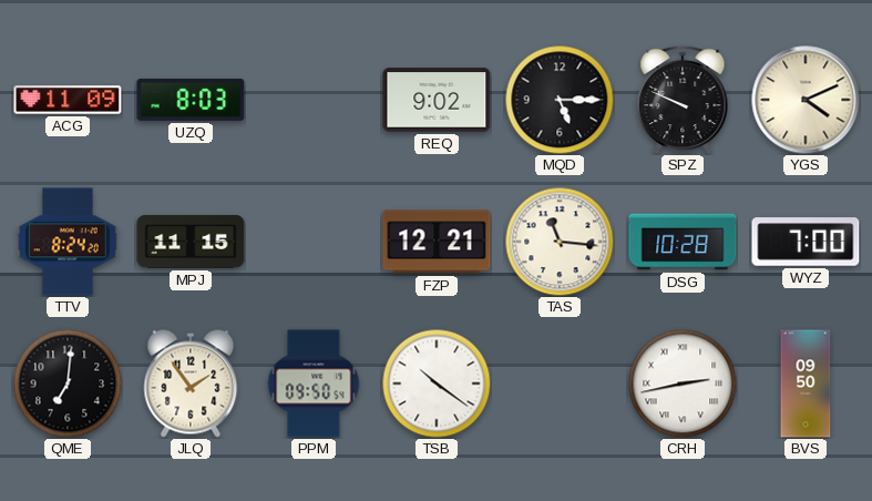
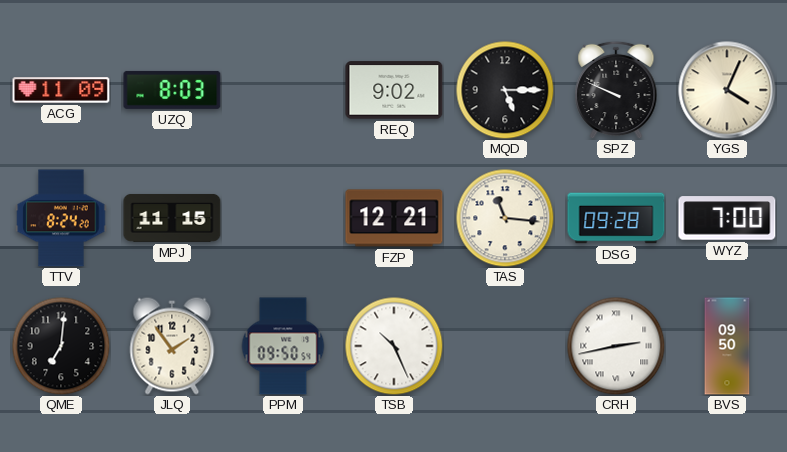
YGS: 4:11 -> 4:04
DSG: 10:28 -> 09:28
TSB: 10:21 -> 10:26
